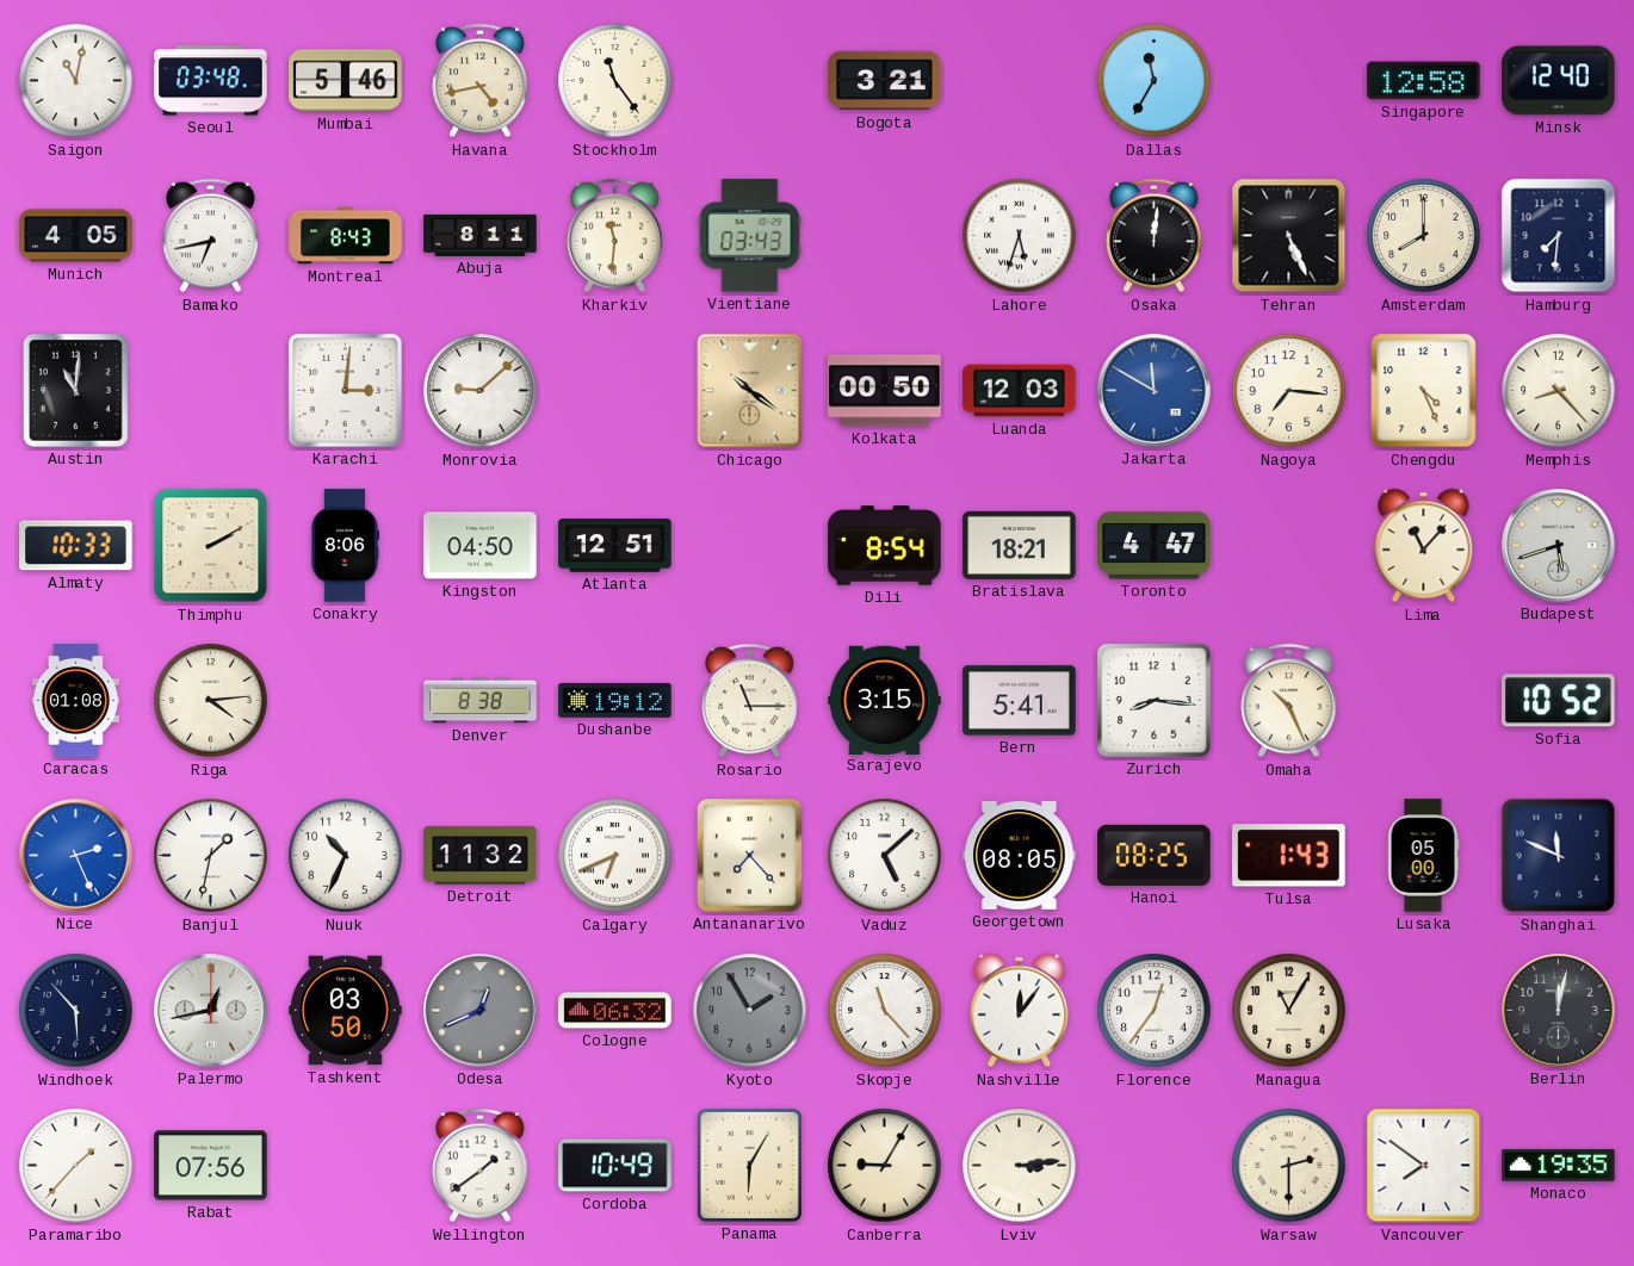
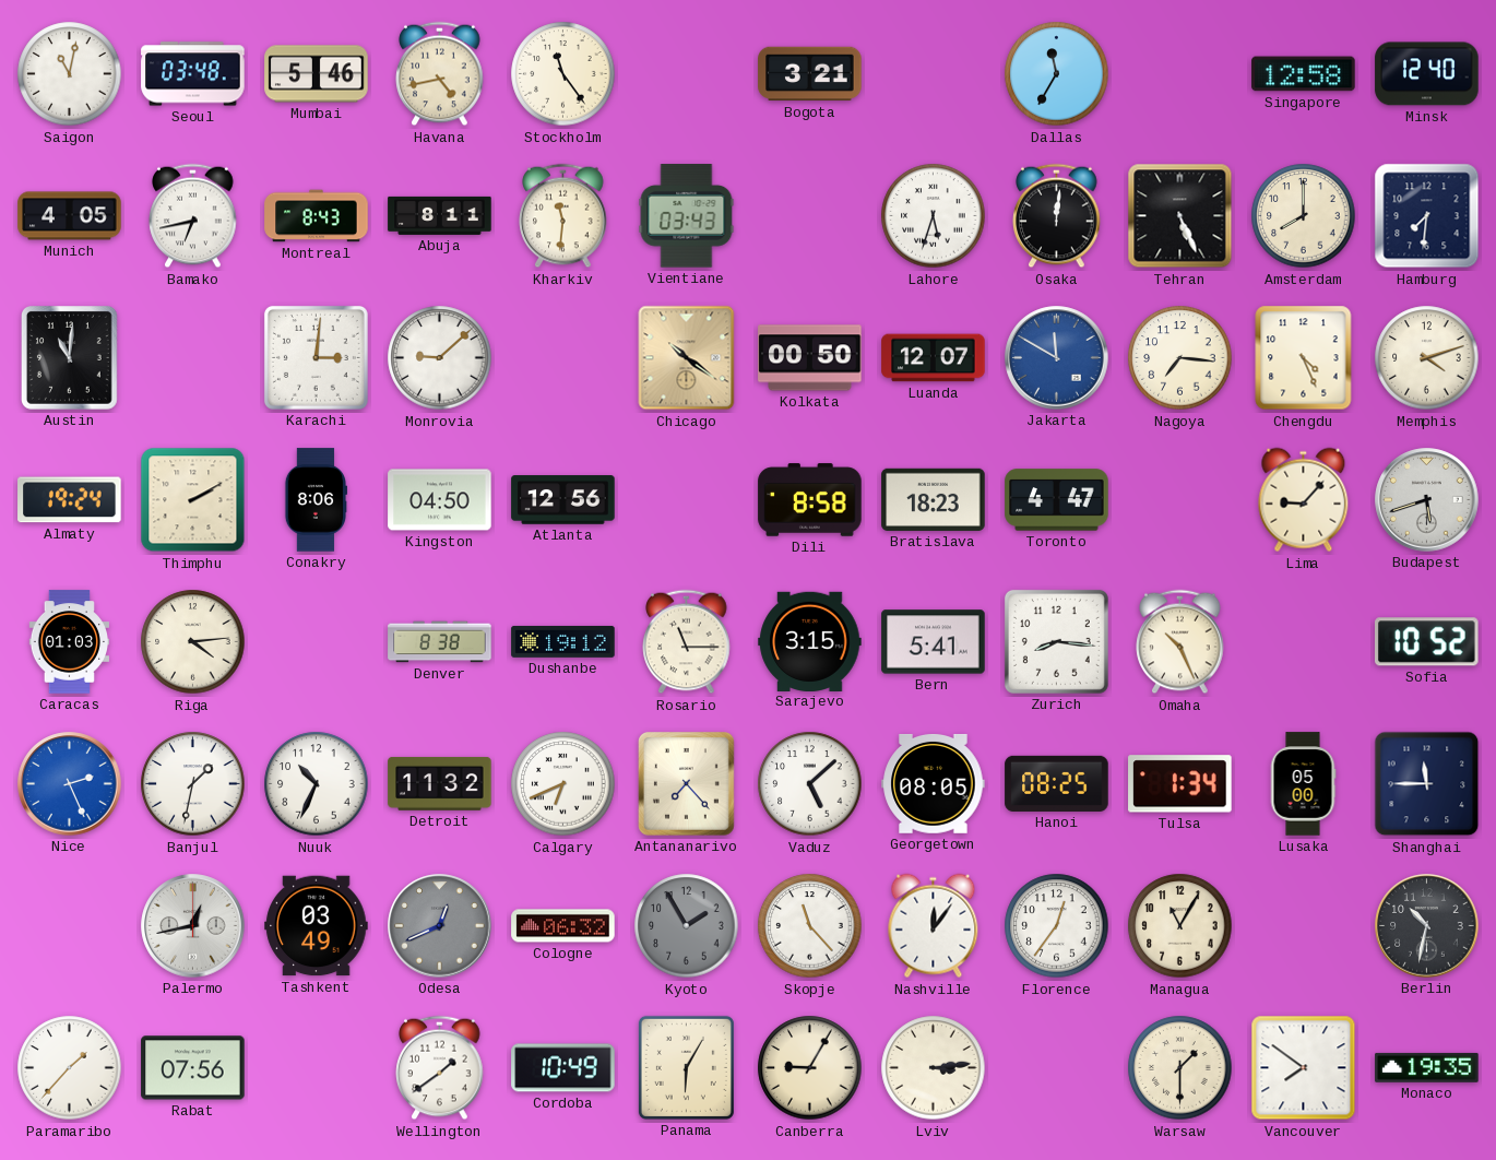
Luanda: 12:03 -> 12:07
Memphis: 8:23 -> 4:12
Almaty: 10:33 -> 19:24
Atlanta: 12:51 -> 12:56
Dili: 8:54 -> 8:58
Bratislava: 18:21 -> 18:23
Lima: 11:07 -> 9:07
Caracas: 01:08 -> 01:03
Tulsa: 1:43 -> 1:34
Shanghai: 11:49 -> 11:45
Windhoek: 5:53 -> none
Tashkent: 03:50 -> 03:49
Berlin: 12:02 -> 10:32
Warsaw: 2:30 -> 1:30
